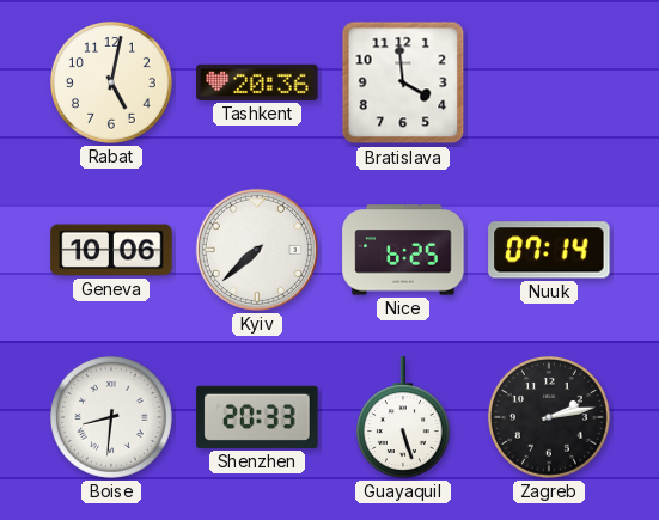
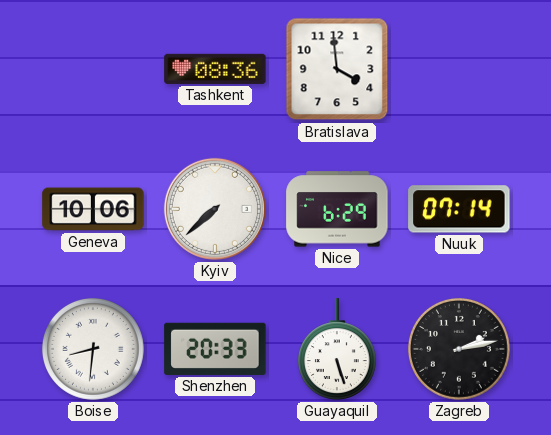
Rabat: 5:02 -> none
Tashkent: 20:36 -> 08:36
Nice: 6:25 -> 6:29
